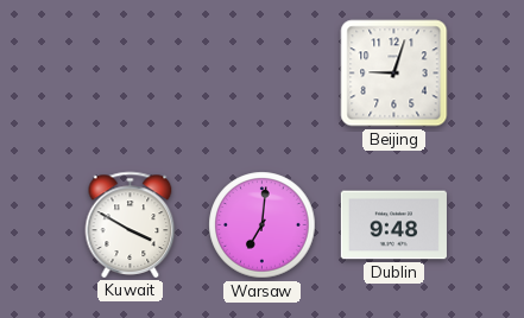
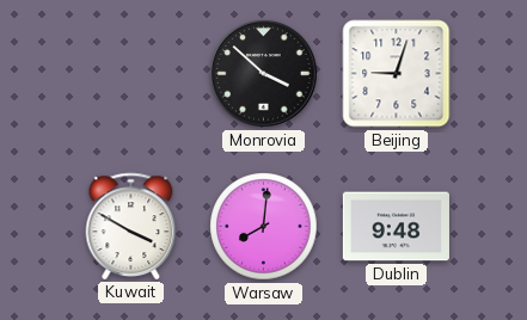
Monrovia: none -> 3:52
Warsaw: 7:01 -> 8:01
